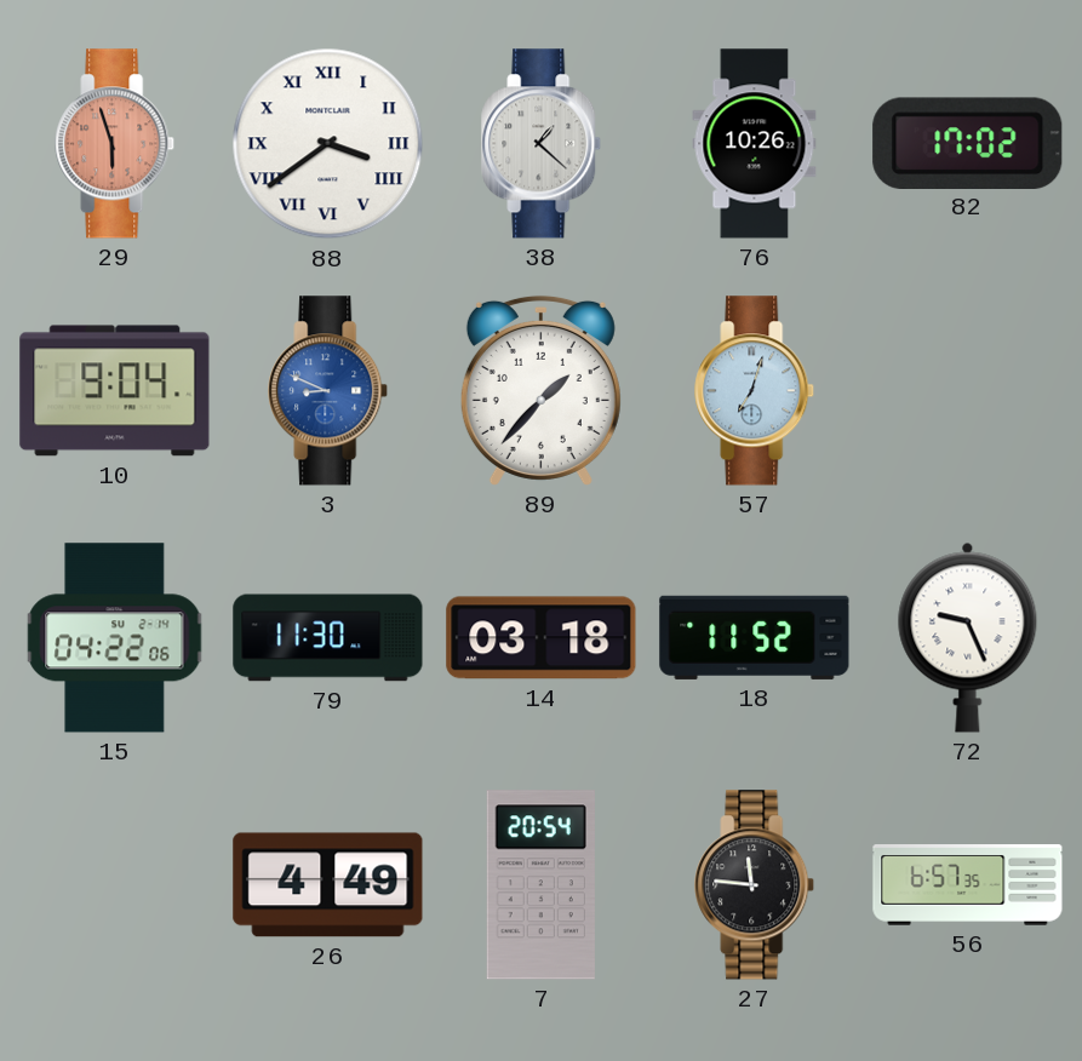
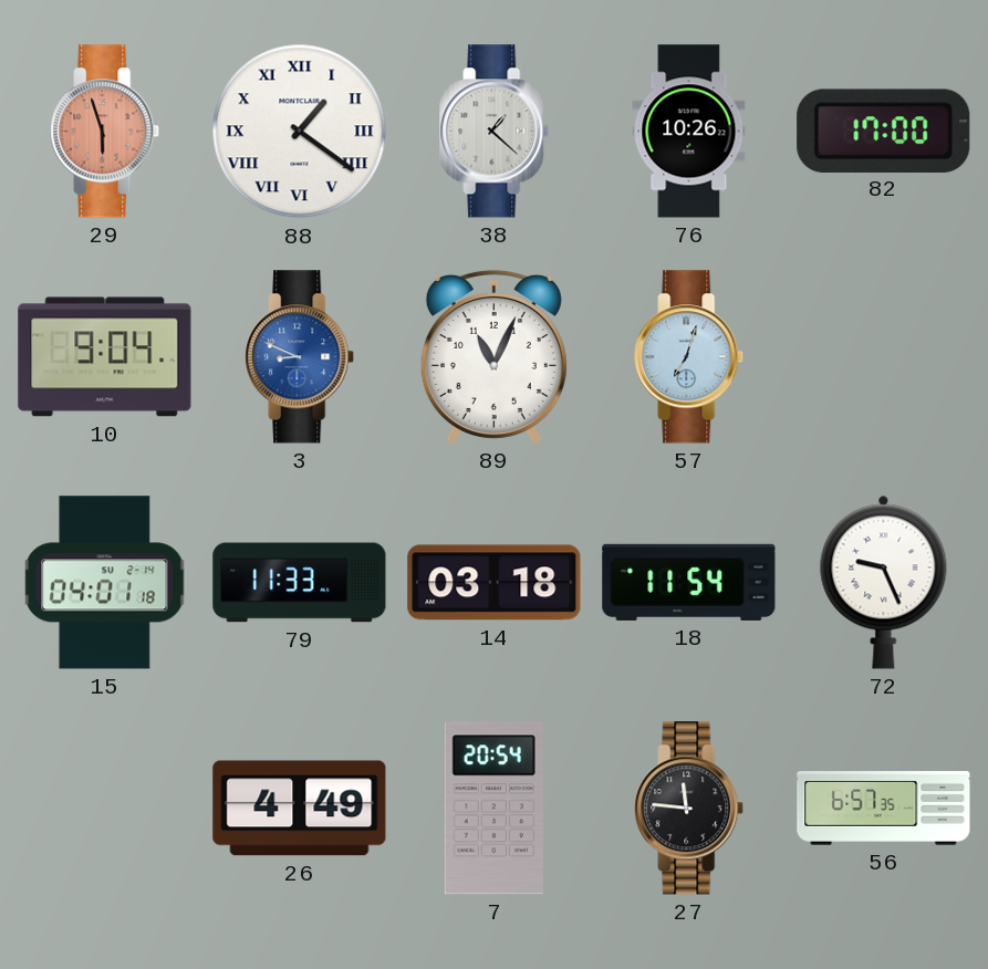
88: 3:39 -> 1:21
82: 17:02 -> 17:00
89: 1:37 -> 11:04
15: 04:22 -> 04:01
79: 11:30 -> 11:33
18: 11:52 -> 11:54
